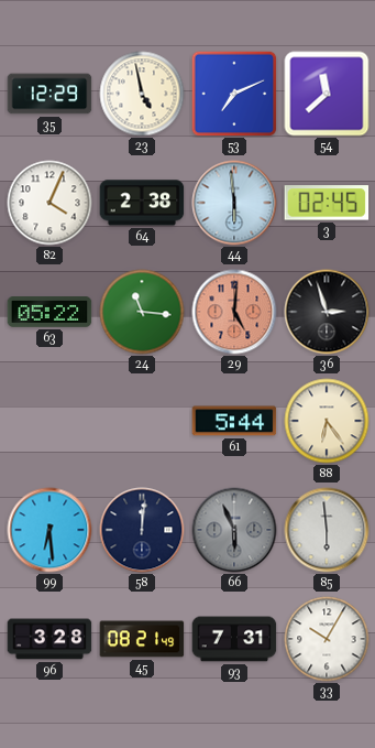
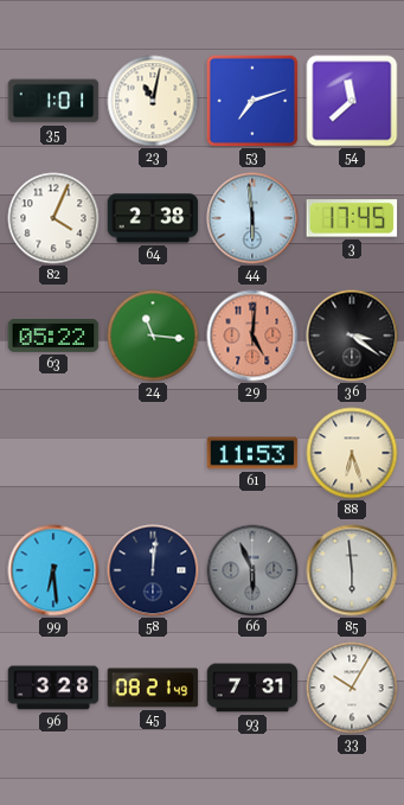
35: 12:29 -> 1:01
23: 4:58 -> 11:02
53: 7:11 -> 7:12
3: 02:45 -> 17:45
36: 2:57 -> 3:21
61: 5:44 -> 11:53
88: 6:24 -> 6:27
